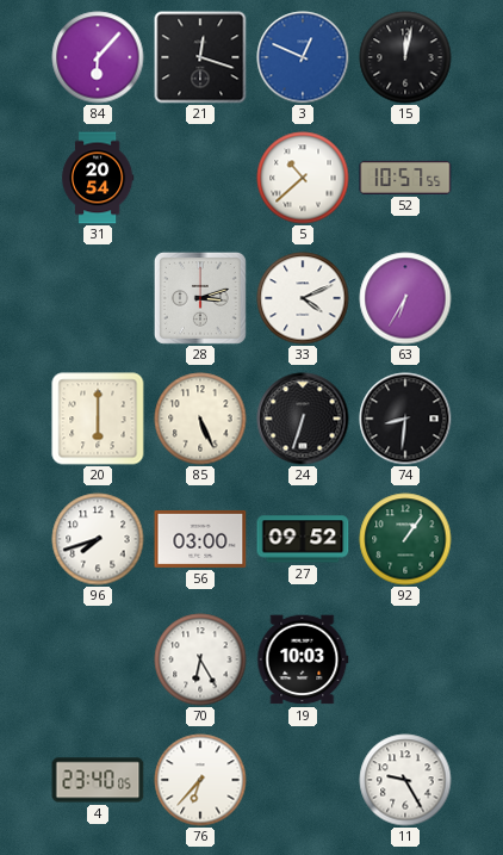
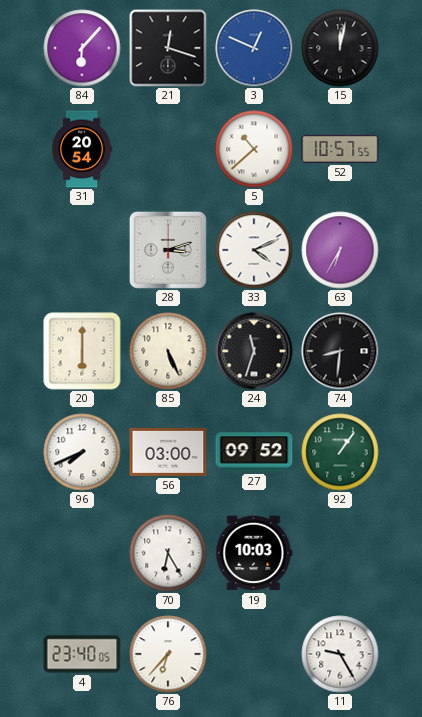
24: 6:33 -> 11:33
96: 7:42 -> 7:41
